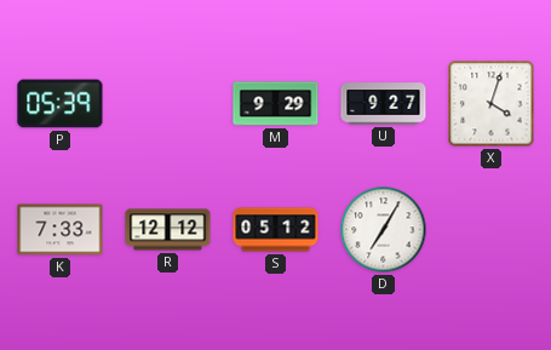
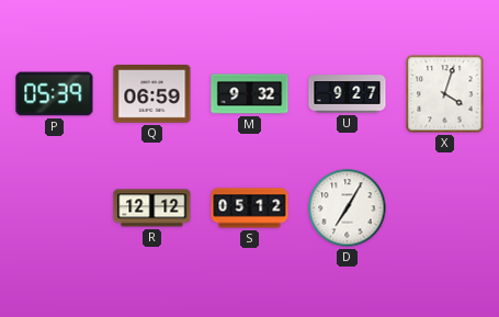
Q: none -> 06:59
M: 9:29 -> 9:32
K: 7:33 -> none
